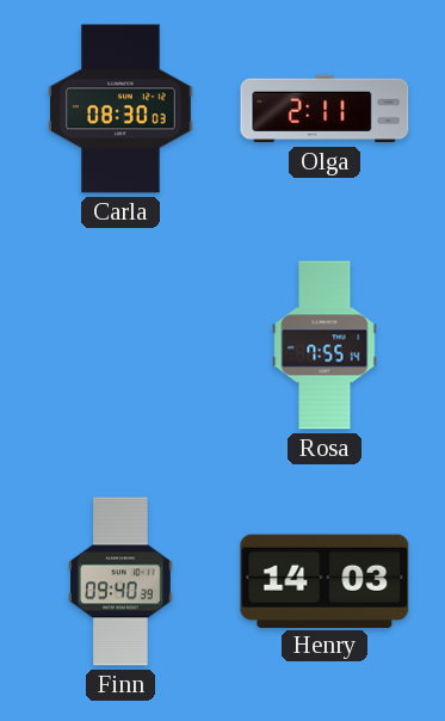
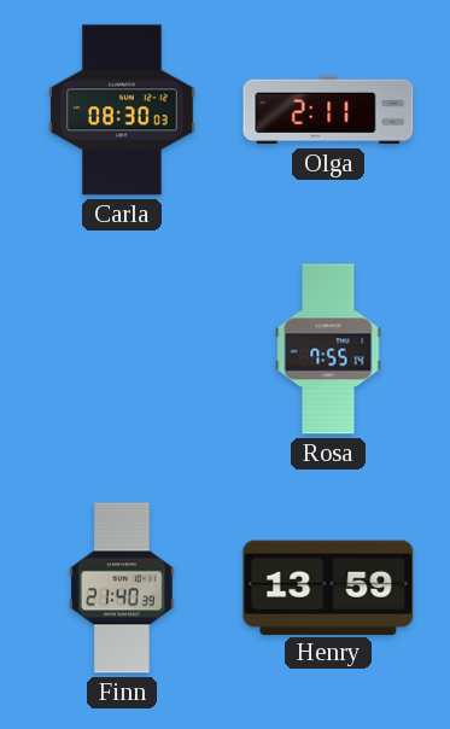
Finn: 09:40 -> 21:40
Henry: 14:03 -> 13:59
